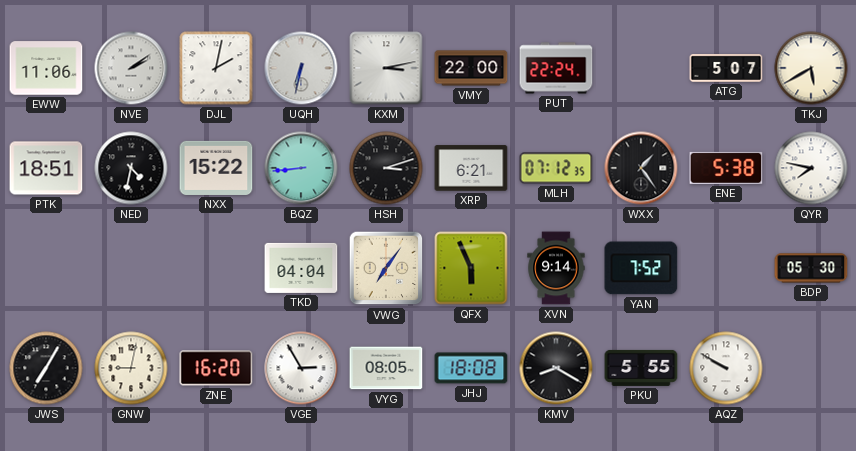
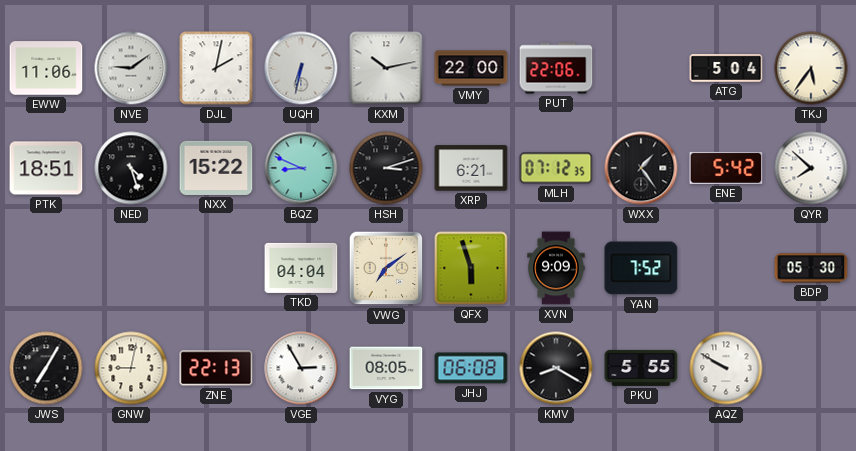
NVE: 2:09 -> 9:09
KXM: 3:13 -> 10:13
PUT: 22:24 -> 22:06
ATG: 5:07 -> 5:04
TKJ: 5:40 -> 5:36
NED: 4:32 -> 4:27
BQZ: 8:44 -> 8:49
ENE: 5:38 -> 5:42
QYR: 7:47 -> 7:52
VWG: 7:06 -> 7:09
QFX: 5:56 -> 5:57
XVN: 9:14 -> 9:09
ZNE: 16:20 -> 22:13
JHJ: 18:08 -> 06:08
